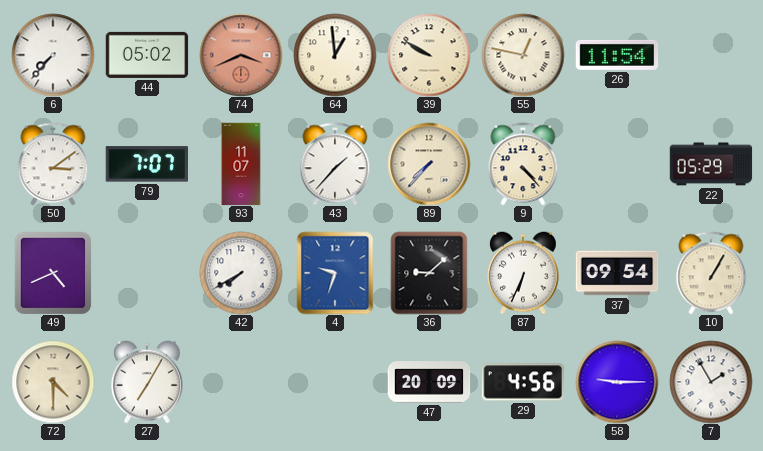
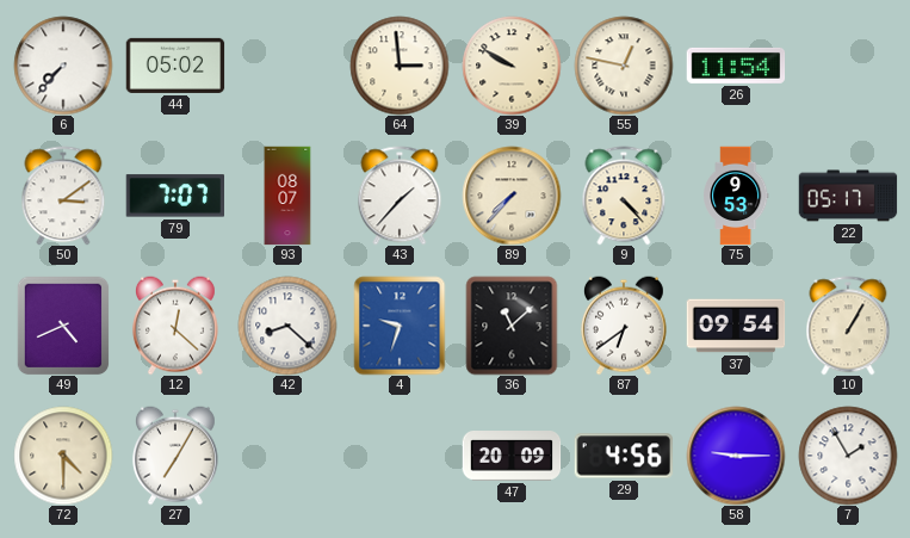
74: 3:41 -> none
64: 12:59 -> 2:59
93: 11:07 -> 08:07
75: none -> 9:53
22: 05:29 -> 05:17
12: none -> 12:22
42: 7:40 -> 8:22
36: 9:08 -> 11:08
87: 6:34 -> 6:39
